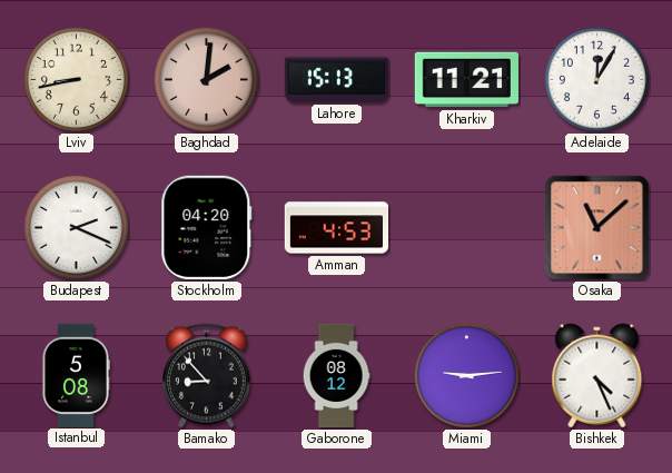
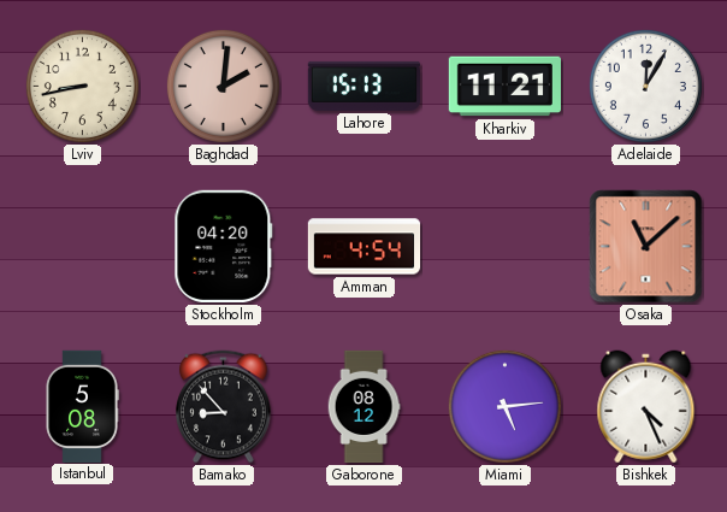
Budapest: 2:19 -> none
Amman: 4:53 -> 4:54
Miami: 9:14 -> 5:14
